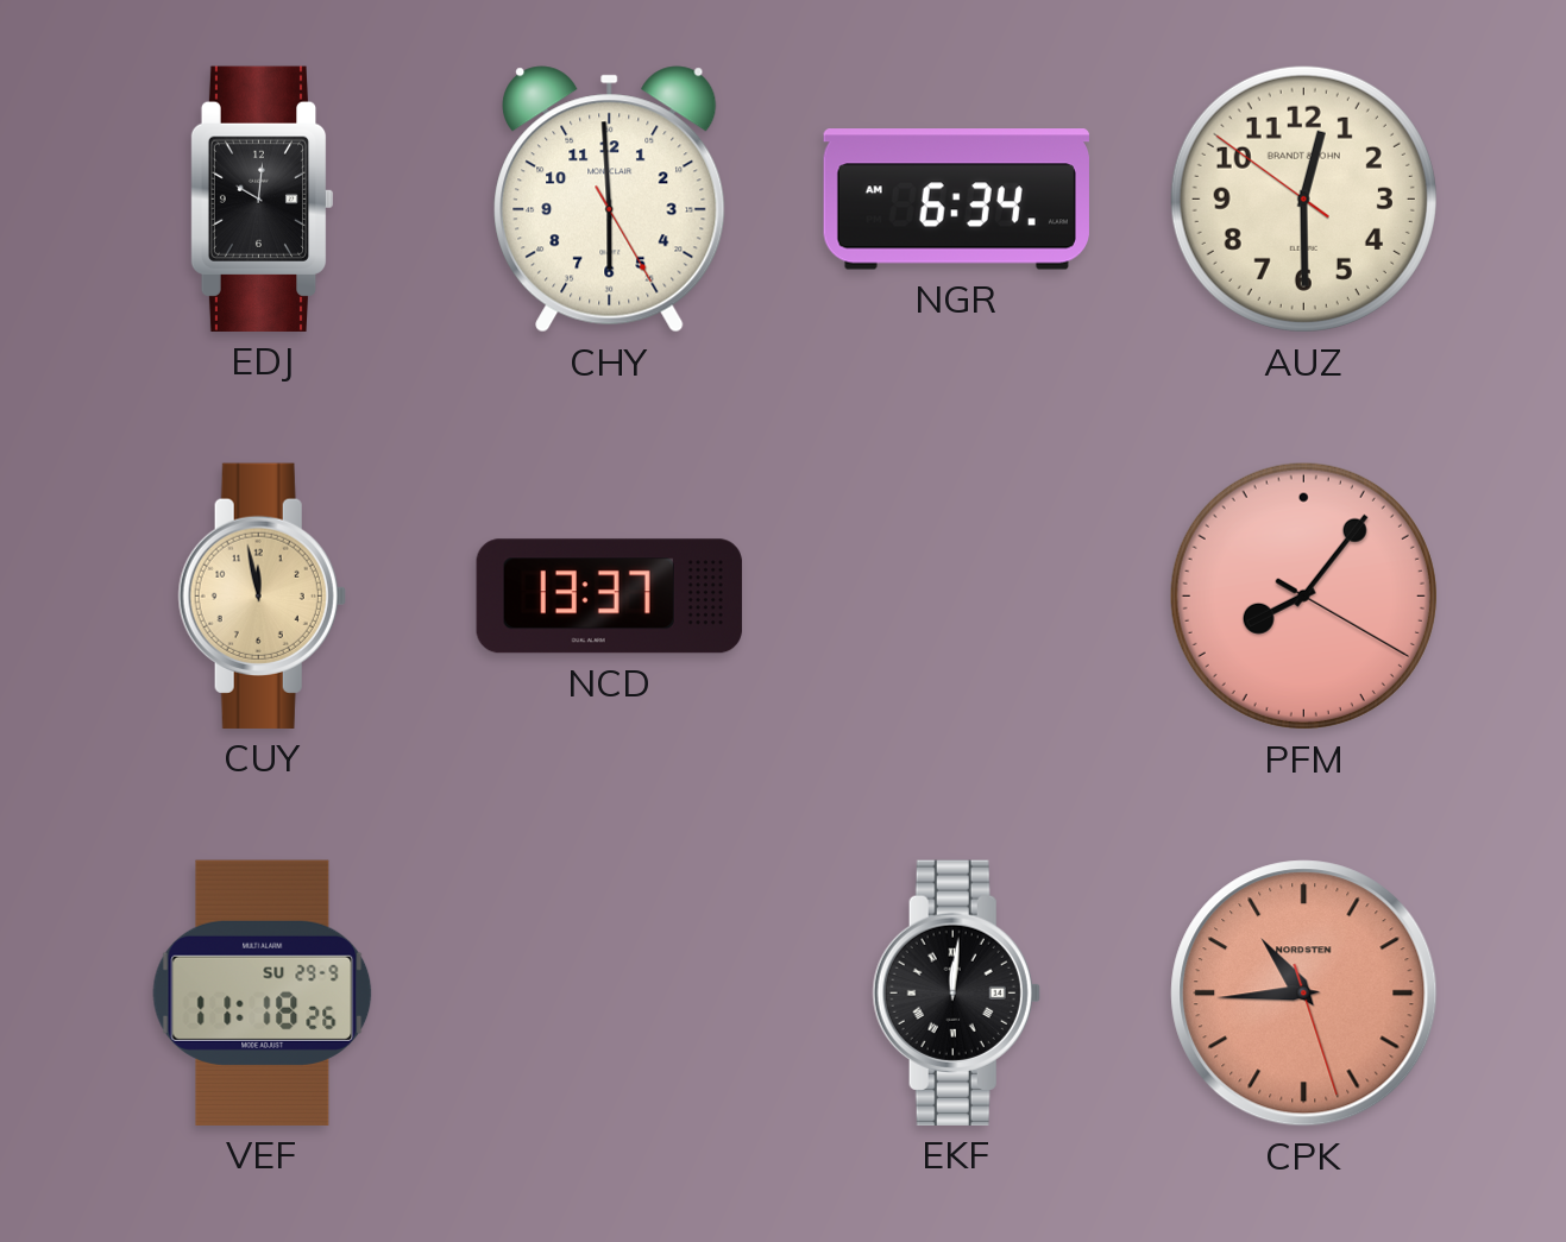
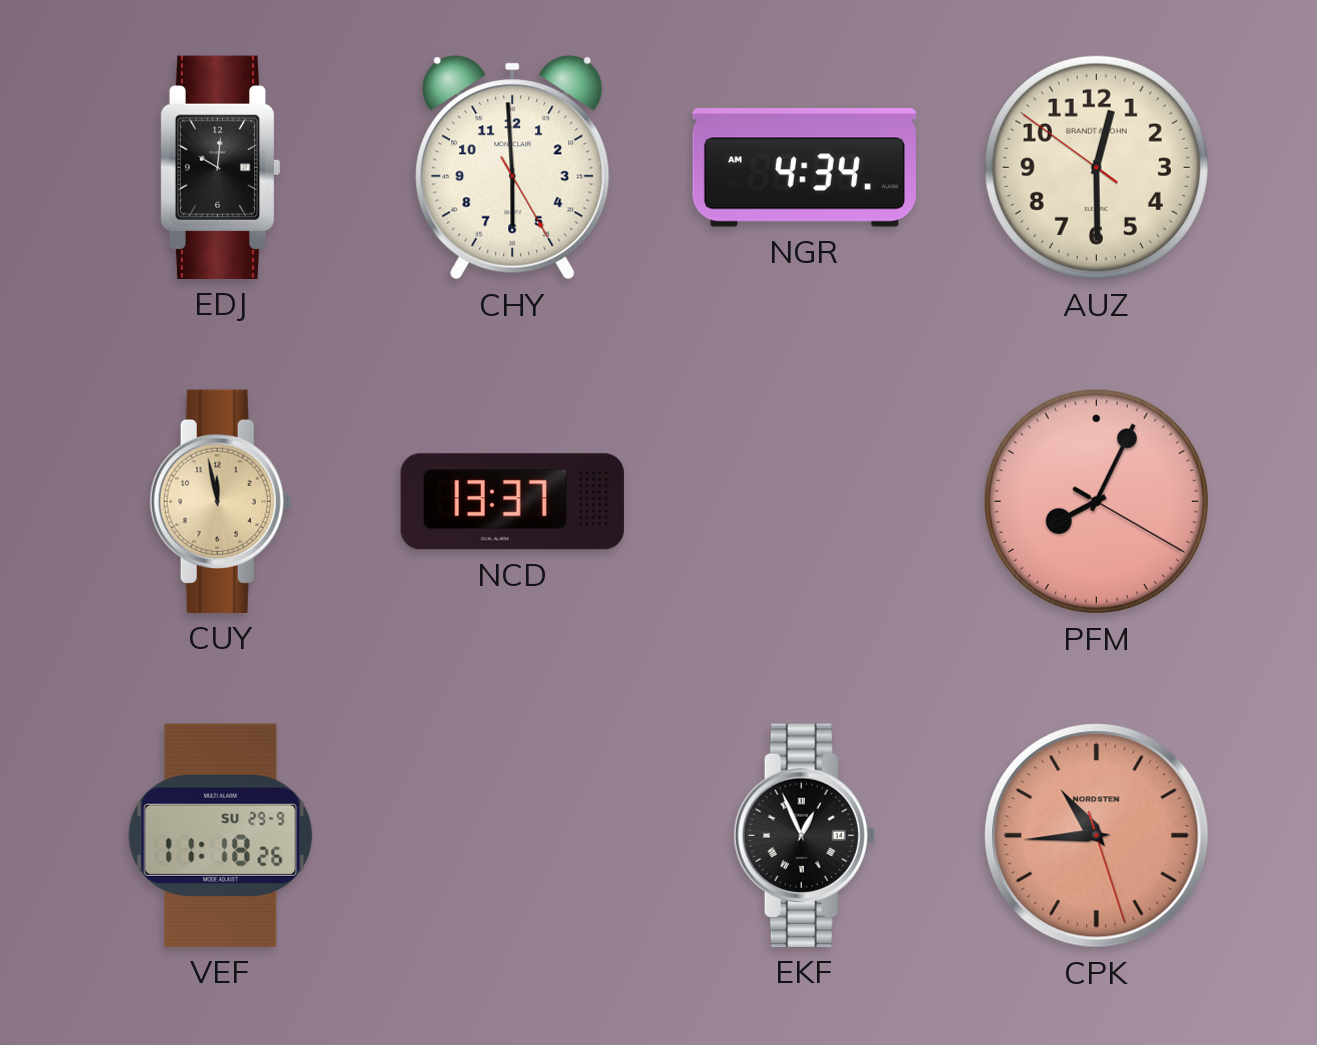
NGR: 6:34 -> 4:34
PFM: 8:06 -> 8:04
EKF: 12:01 -> 12:56
